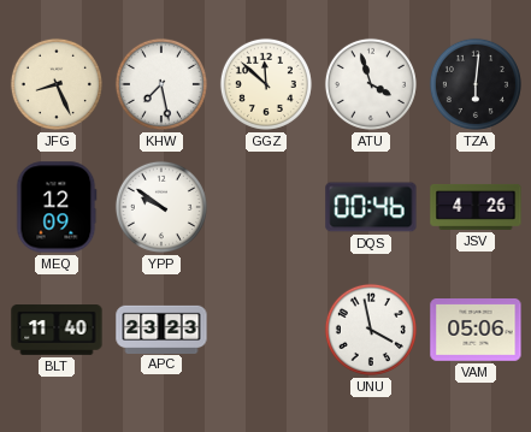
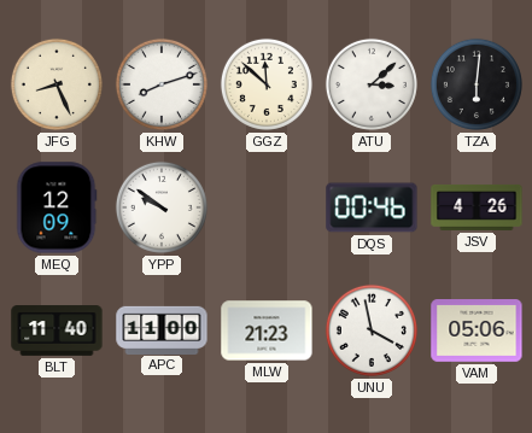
KHW: 7:28 -> 8:12
ATU: 3:57 -> 3:08
APC: 23:23 -> 11:00
MLW: none -> 21:23
